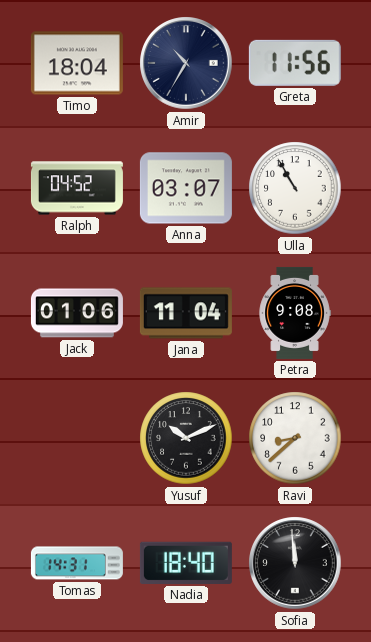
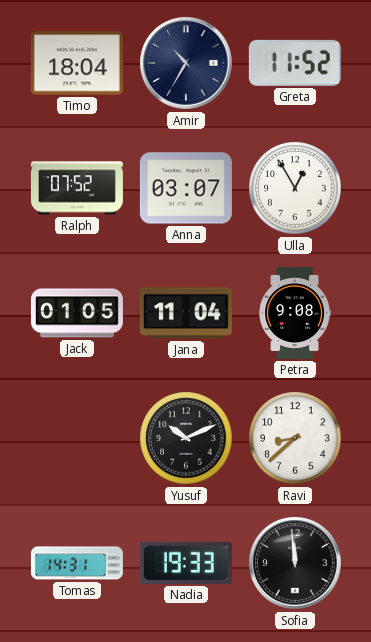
Greta: 11:56 -> 11:52
Ralph: 04:52 -> 07:52
Ulla: 10:55 -> 12:55
Jack: 01:06 -> 01:05
Nadia: 18:40 -> 19:33
